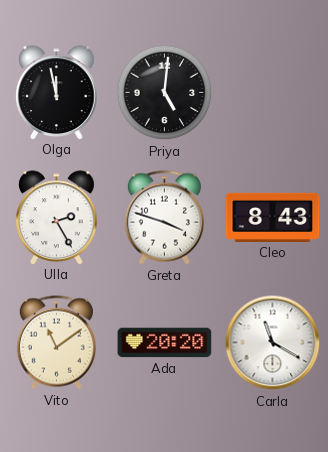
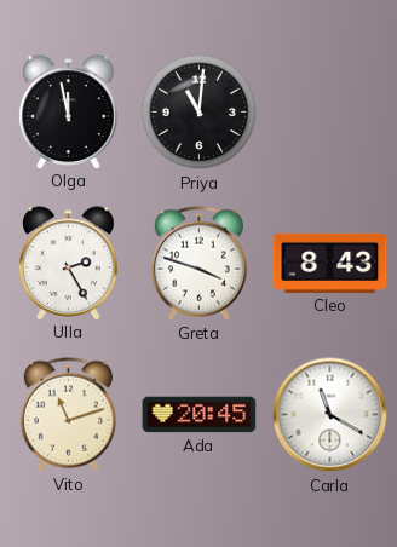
Priya: 5:01 -> 11:01
Vito: 11:09 -> 11:12
Ada: 20:20 -> 20:45
